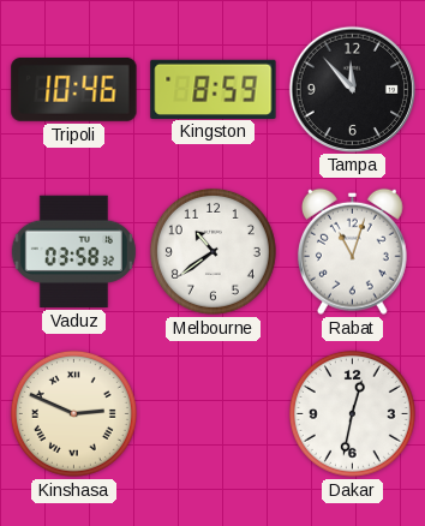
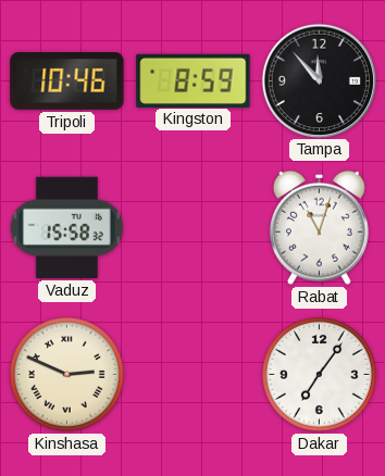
Vaduz: 03:58 -> 15:58
Melbourne: 10:39 -> none
Dakar: 12:32 -> 7:06
